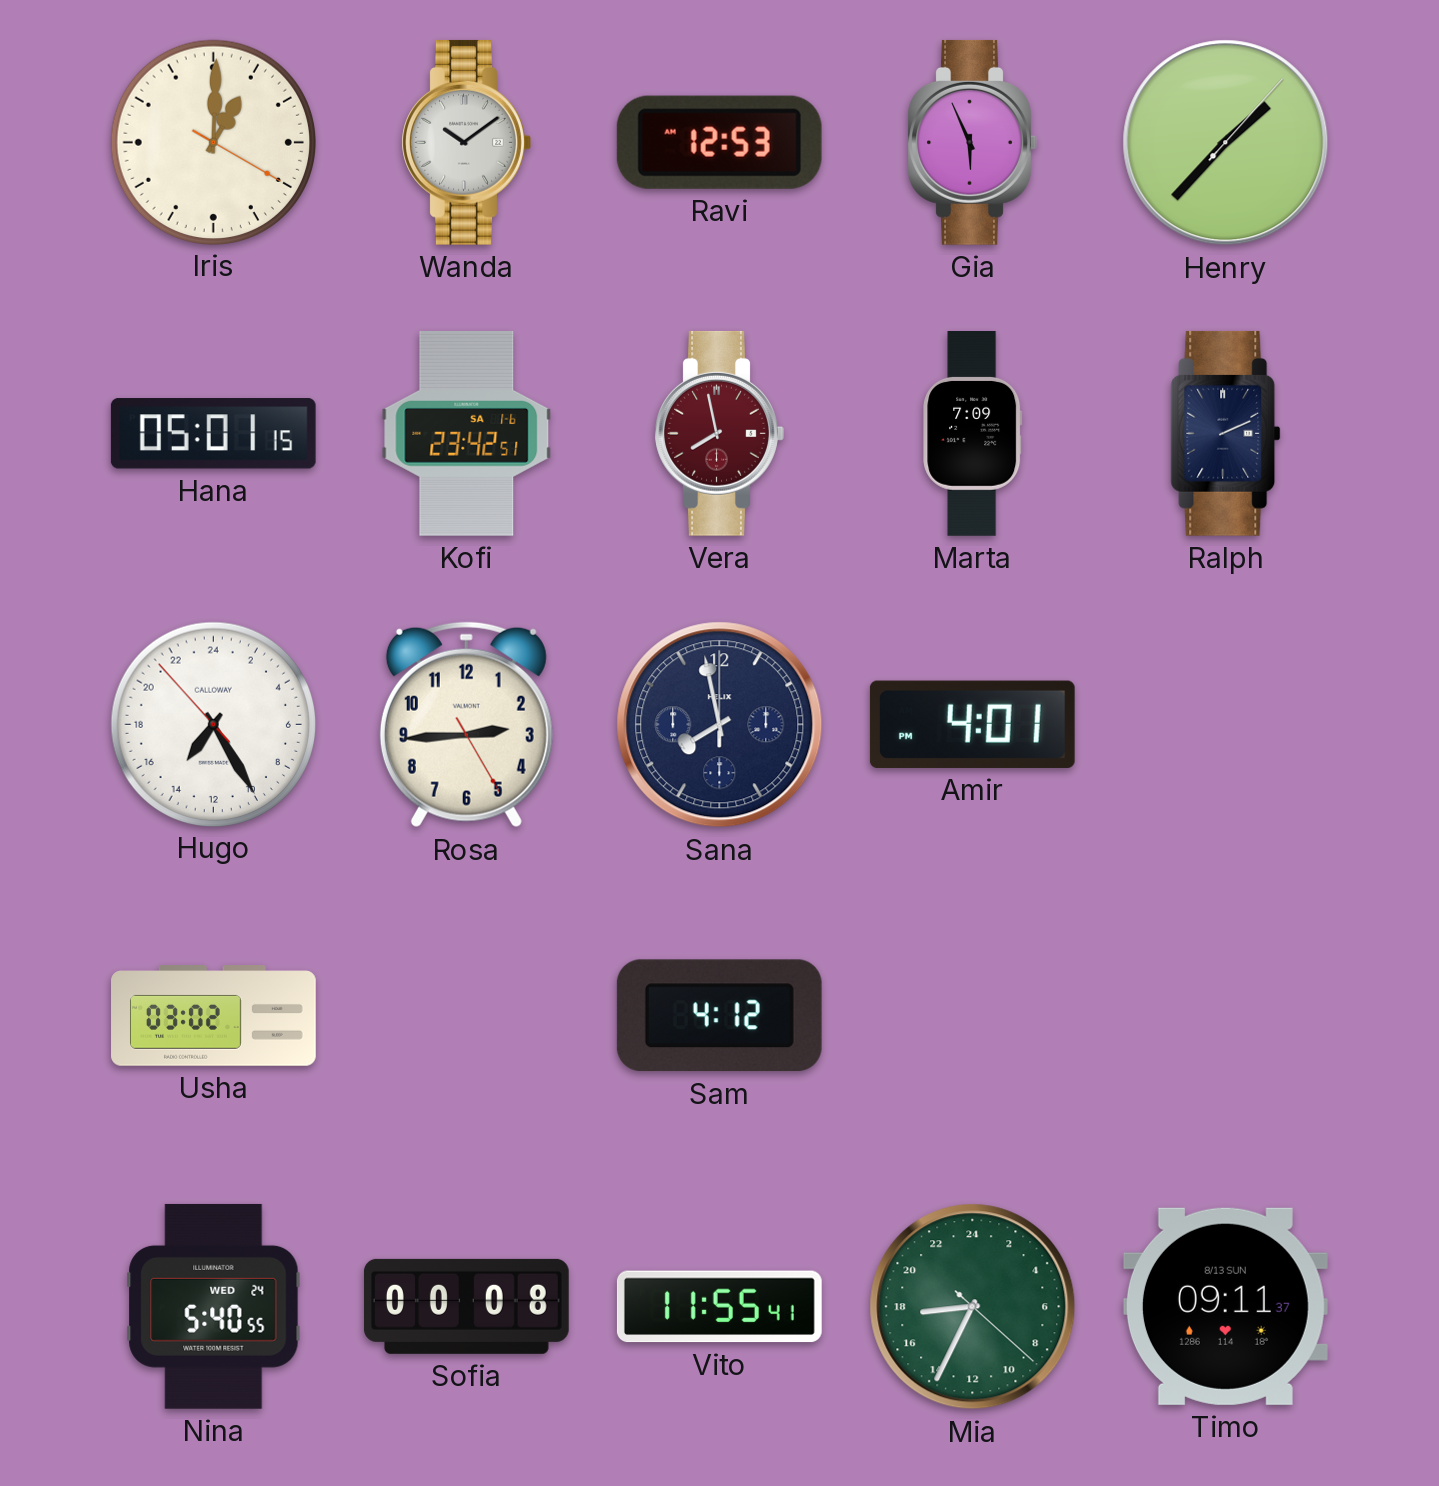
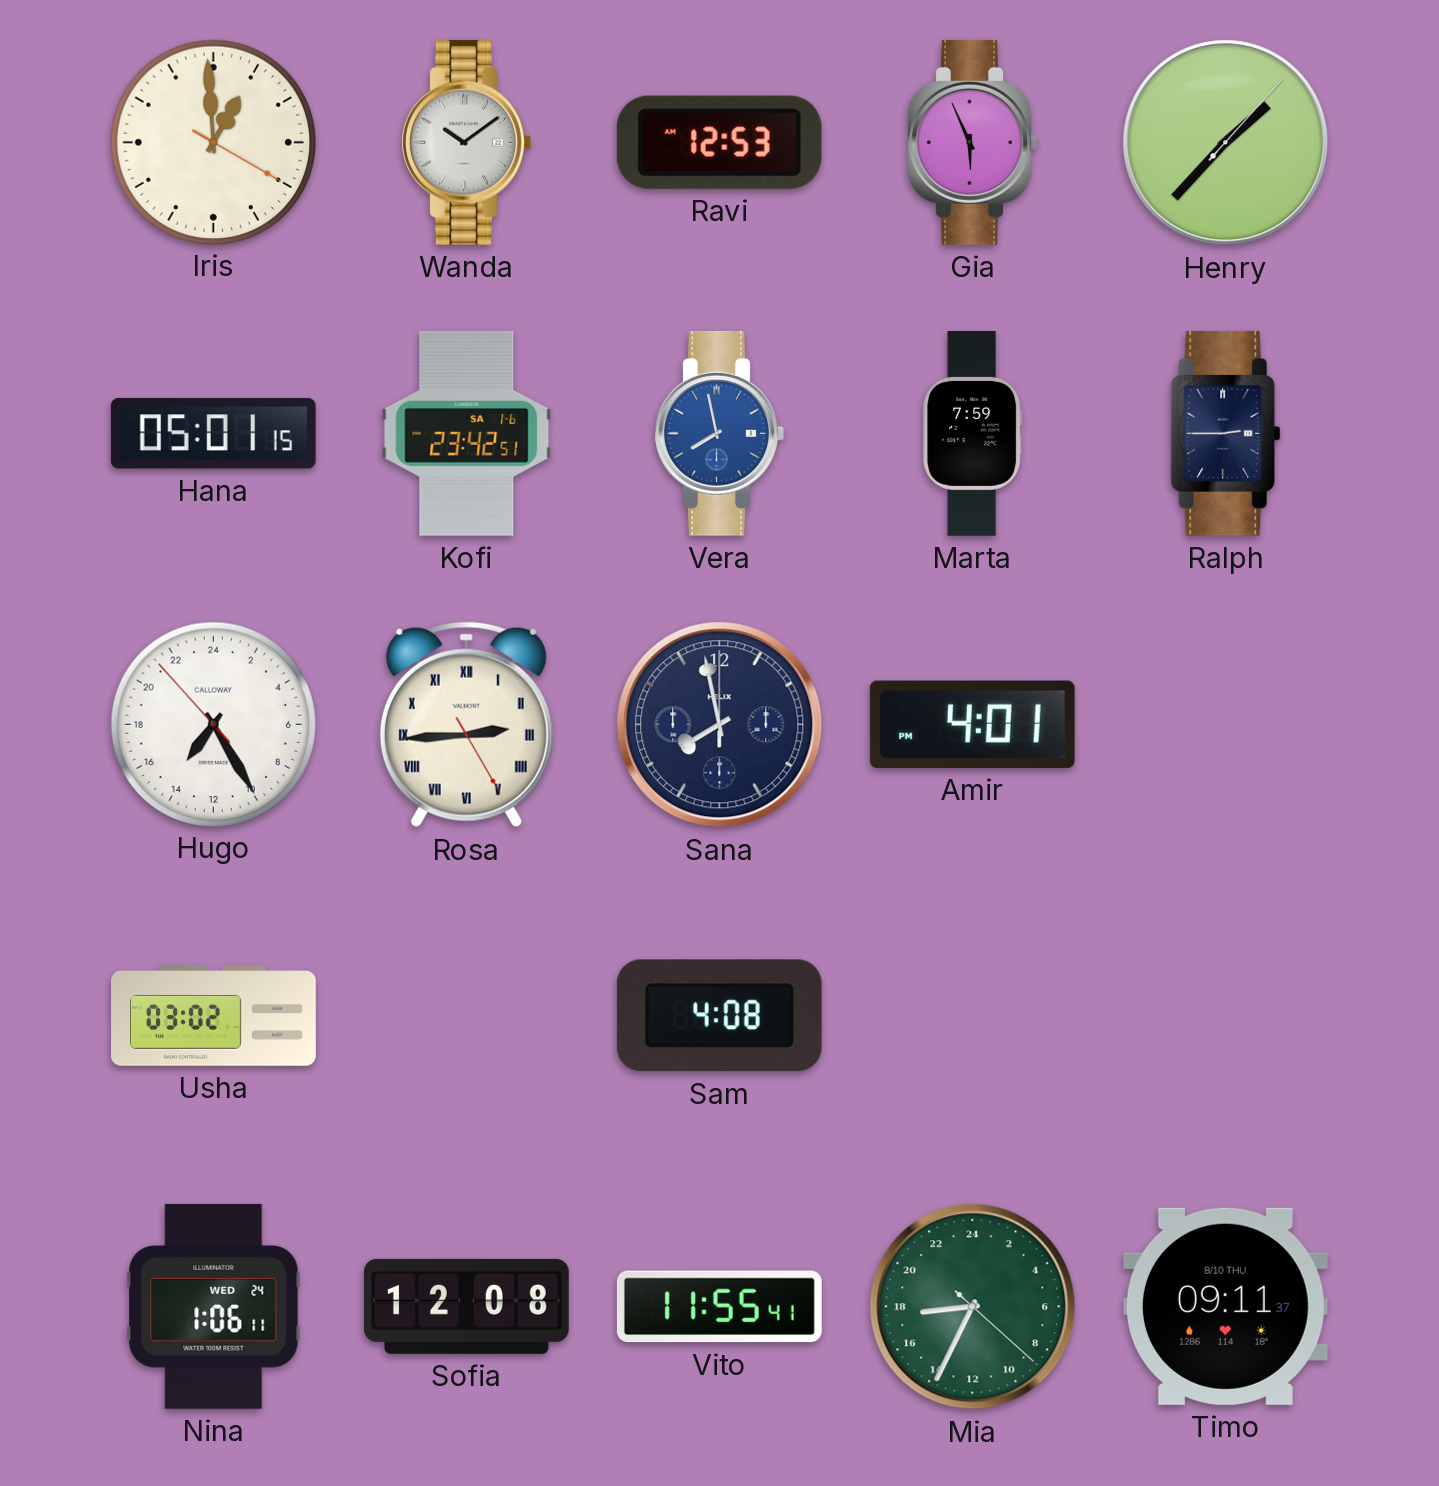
Iris: 1:00 -> 12:59
Vera dial: burgundy -> blue
Marta: 7:09 -> 7:59
Ralph: 2:11 -> 2:45
Rosa numerals: Arabic -> Roman
Sam: 4:12 -> 4:08
Nina: 5:40 -> 1:06
Sofia: 00:08 -> 12:08
Timo date: 8/13 SUN -> 8/10 THU
